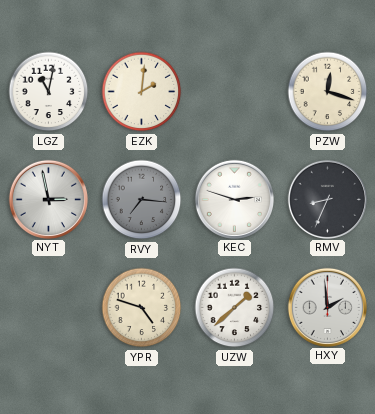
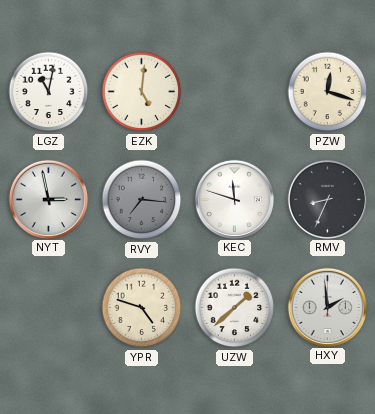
EZK: 2:01 -> 5:01
KEC: 2:48 -> 11:48
